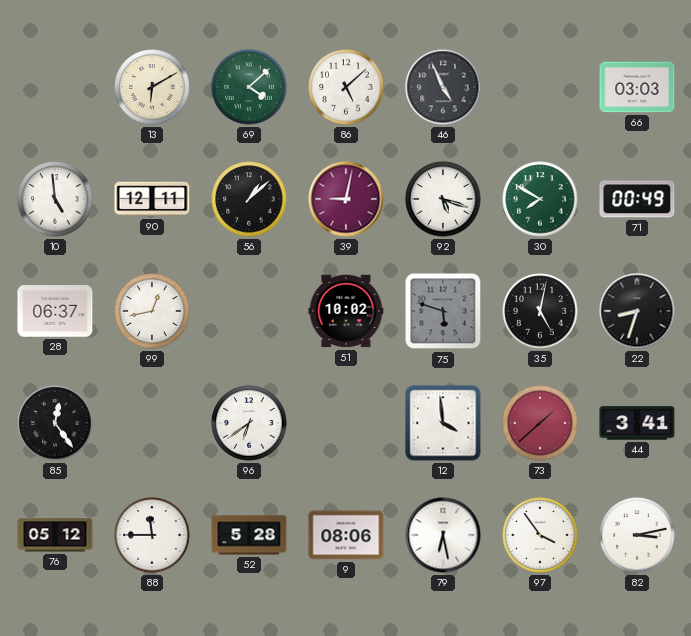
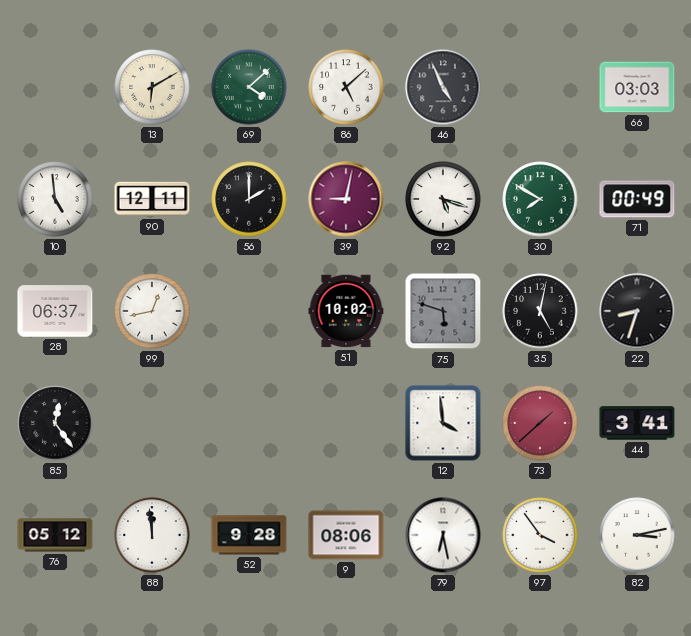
56: 1:08 -> 2:00
96: 6:39 -> none
88: 11:45 -> 11:59
52: 5:28 -> 9:28
